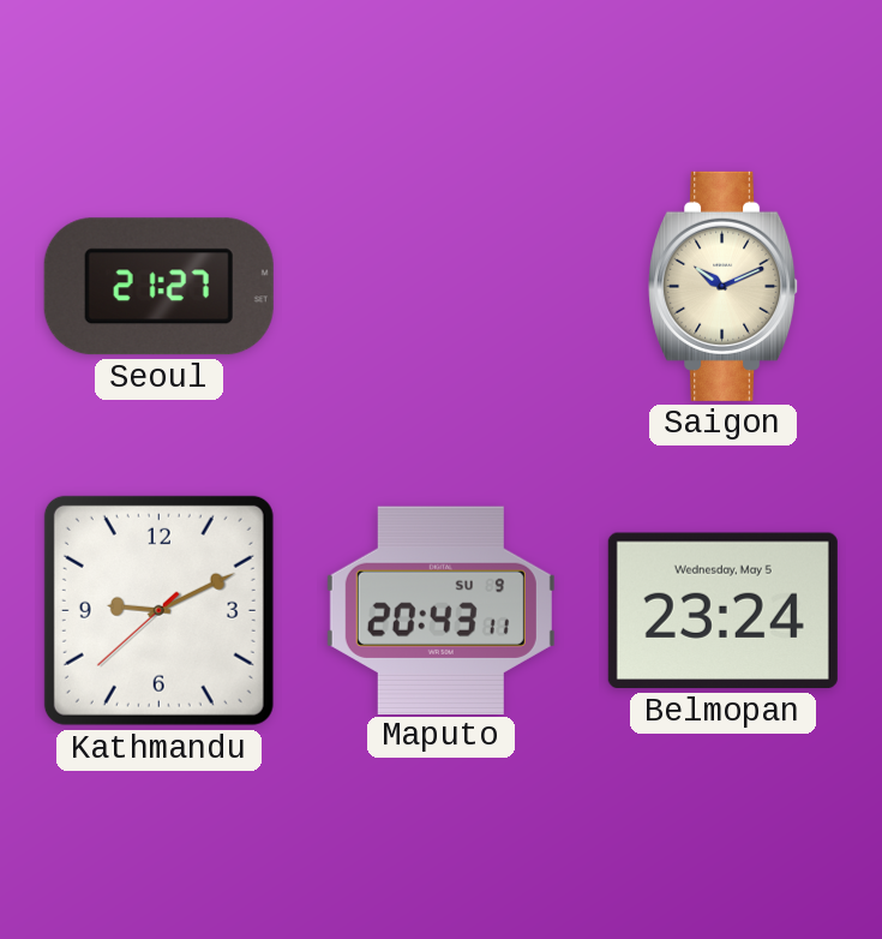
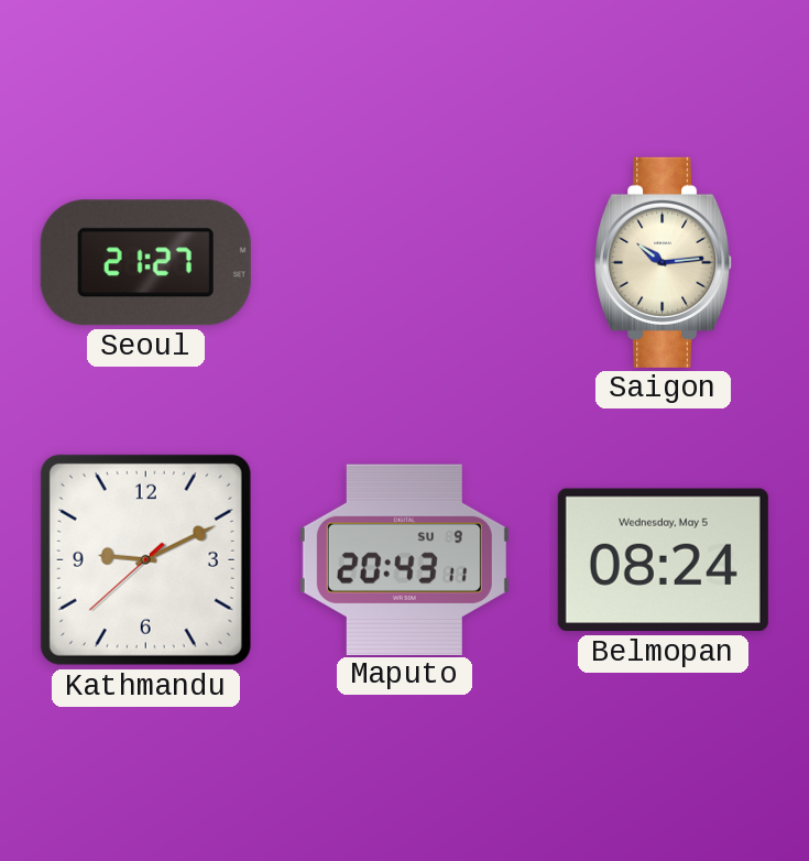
Saigon: 10:11 -> 10:14
Belmopan: 23:24 -> 08:24
